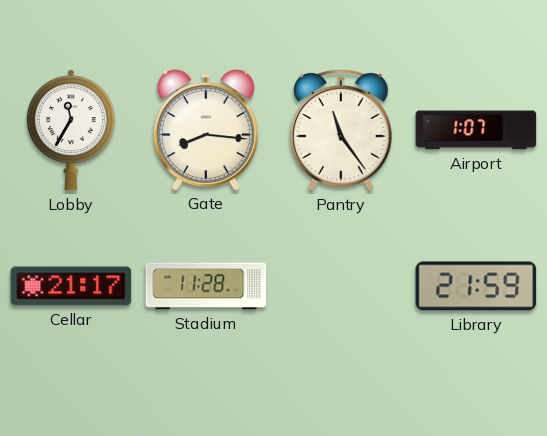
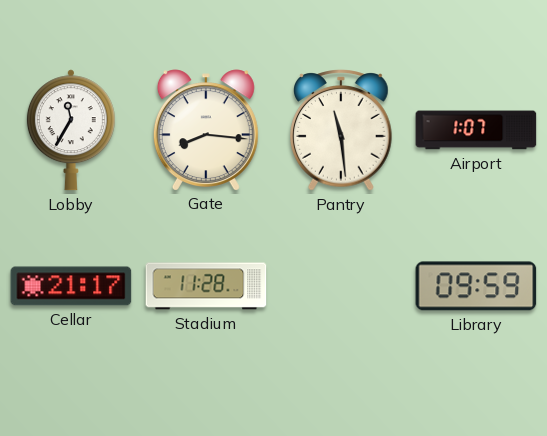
Pantry: 11:24 -> 11:29
Library: 21:59 -> 09:59
